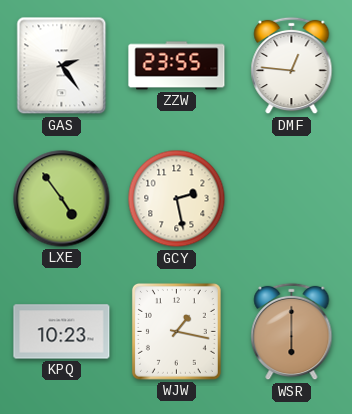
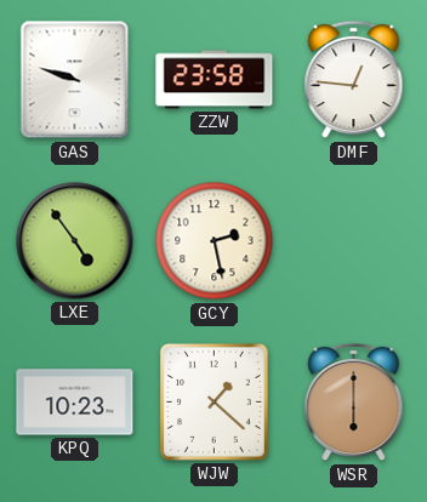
GAS: 2:24 -> 9:48
ZZW: 23:55 -> 23:58
WJW: 1:17 -> 1:22
